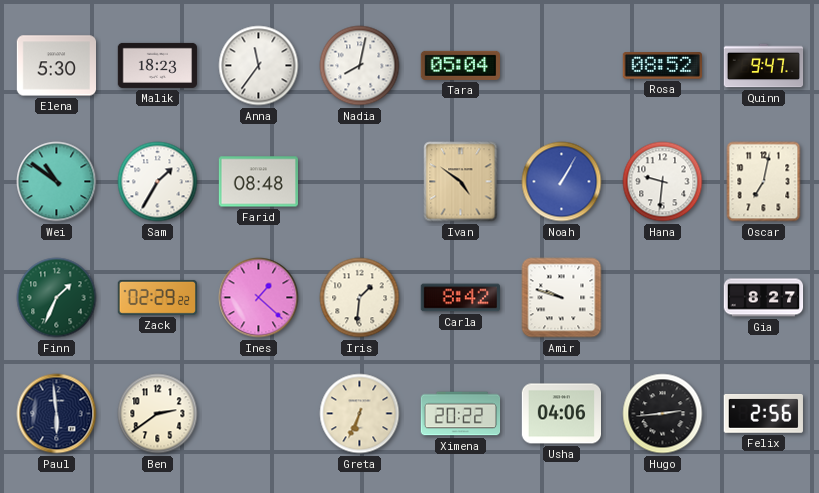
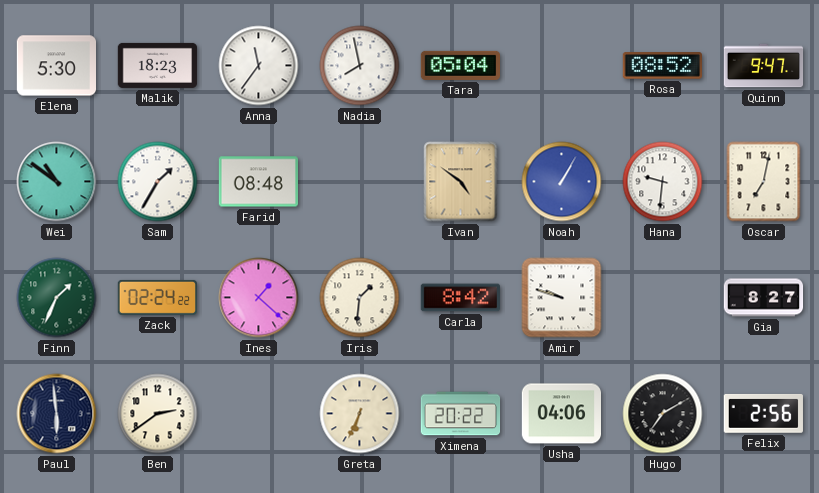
Nadia: 8:02 -> 7:58
Zack: 02:29 -> 02:24
Hugo: 2:44 -> 7:10
